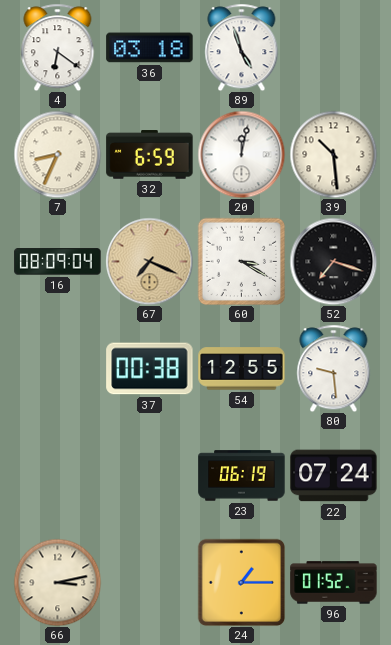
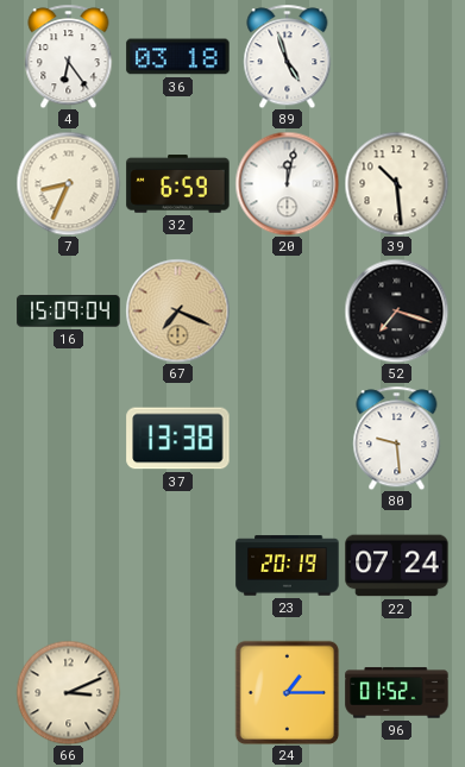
4: 6:21 -> 6:24
16: 08:09 -> 15:09
60: 3:20 -> none
37: 00:38 -> 13:38
54: 12:55 -> none
23: 06:19 -> 20:19
66: 3:13 -> 3:11
